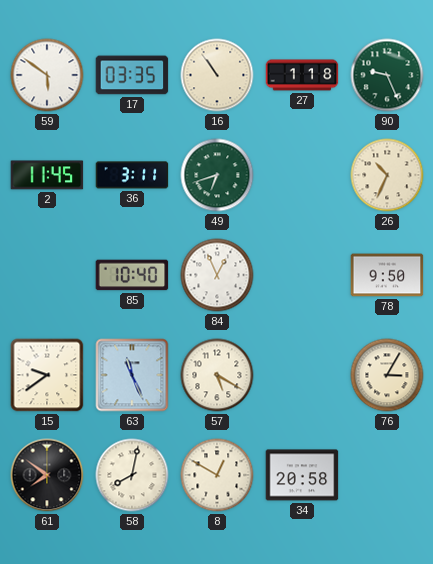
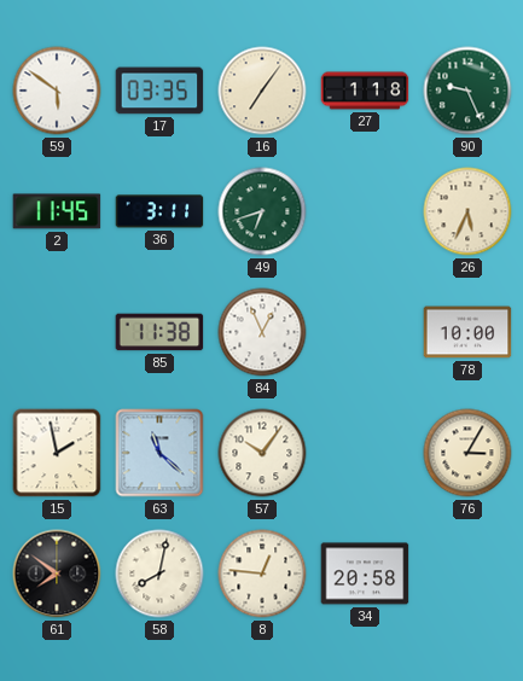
16: 10:54 -> 7:06
26: 10:34 -> 5:34
85: 10:40 -> 11:38
78: 9:50 -> 10:00
15: 9:39 -> 1:58
63: 11:26 -> 11:22
57: 5:20 -> 10:06
8: 12:50 -> 12:46
